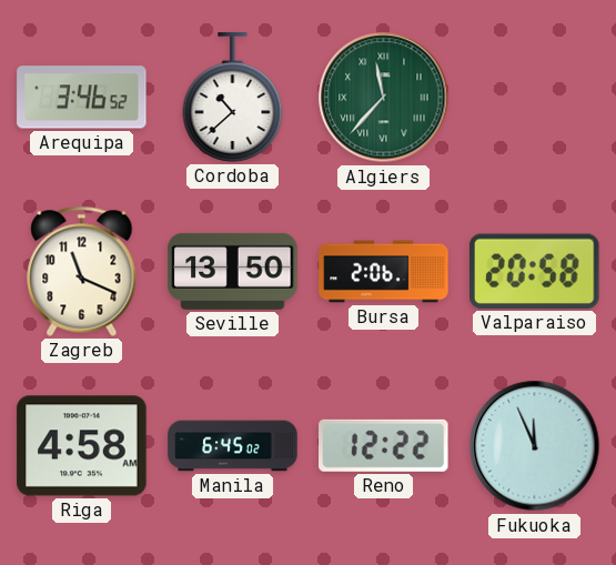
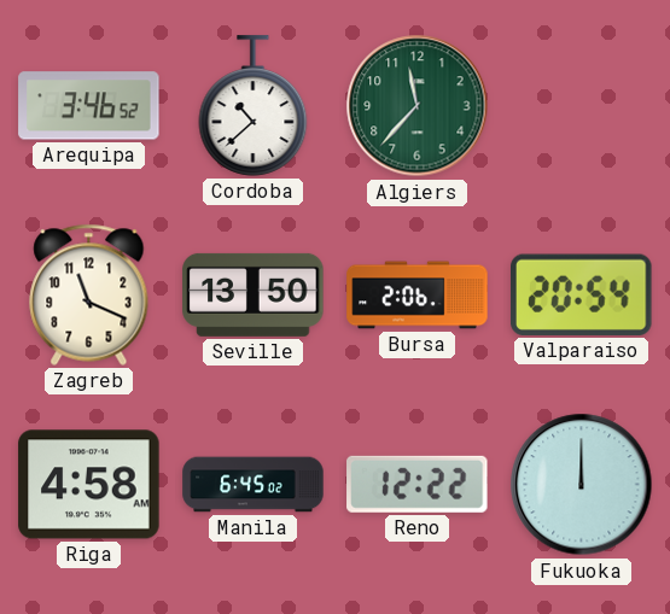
Algiers numerals: Roman -> Arabic
Valparaiso: 20:58 -> 20:54
Fukuoka: 11:56 -> 12:00
